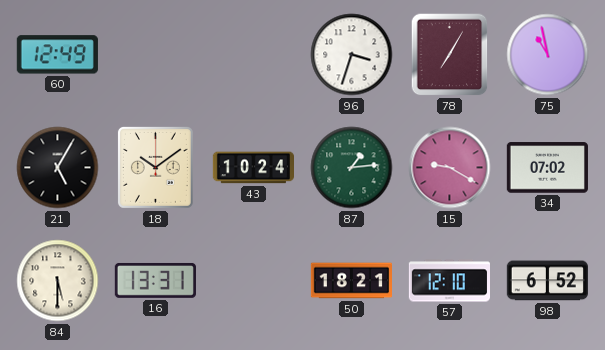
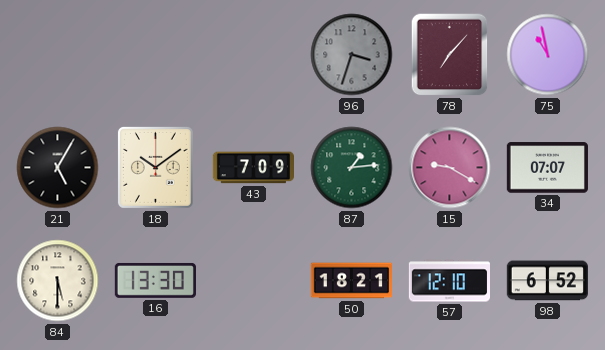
60: 12:49 -> none
96 dial: white -> grey
78: 7:05 -> 7:07
43: 10:24 -> 7:09
34: 07:02 -> 07:07
16: 13:31 -> 13:30
